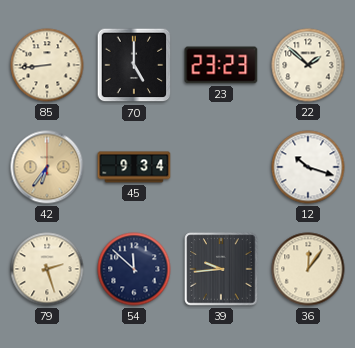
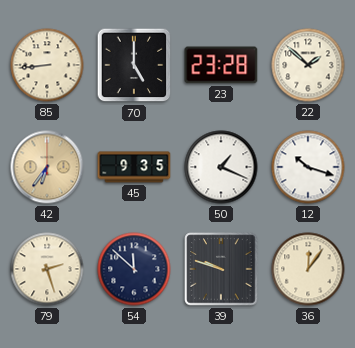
23: 23:23 -> 23:28
45: 9:34 -> 9:35
50: none -> 1:19
39: 9:44 -> 9:48
